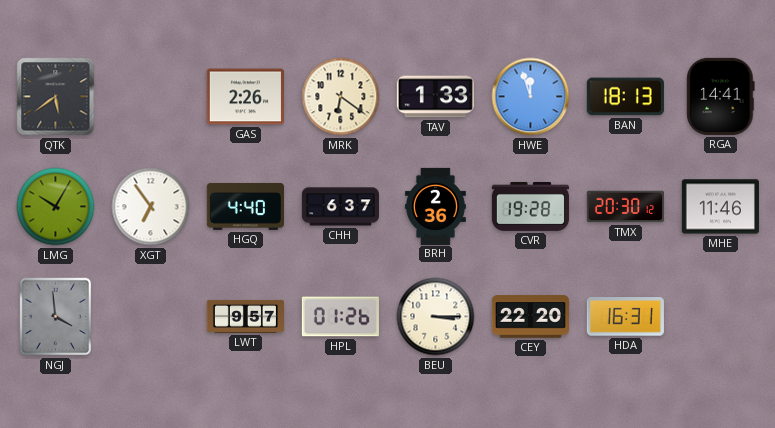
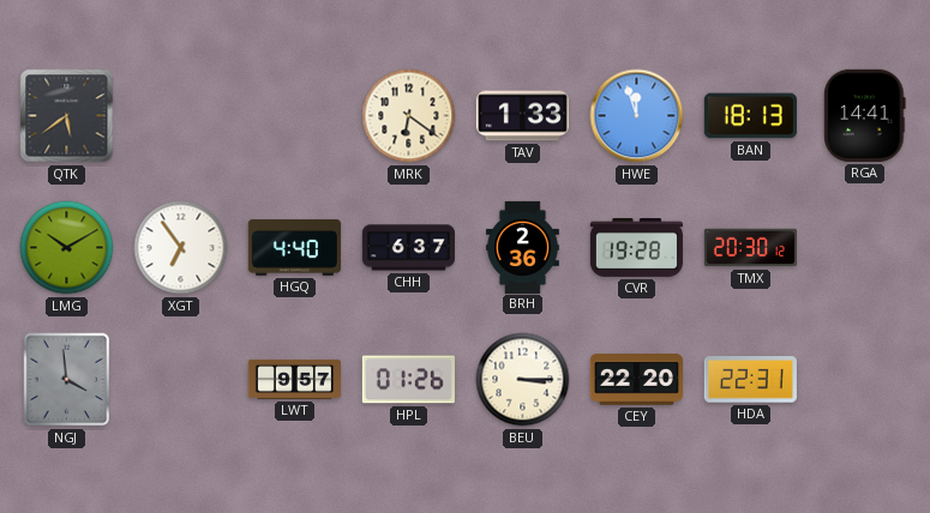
GAS: 2:26 -> none
LMG: 10:05 -> 10:10
MHE: 11:46 -> none
HDA: 16:31 -> 22:31
